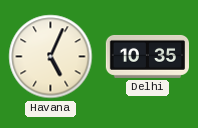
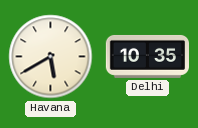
Havana: 5:04 -> 5:40
